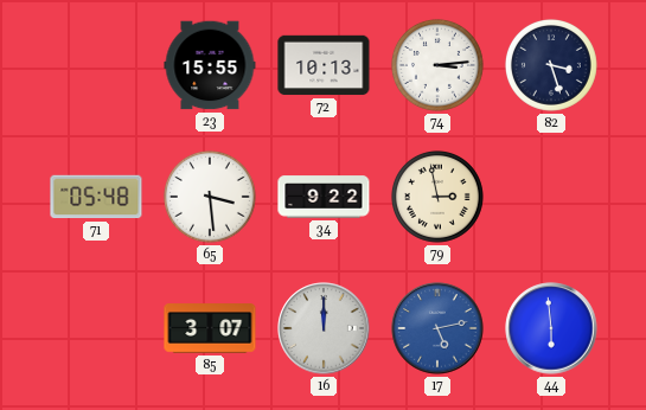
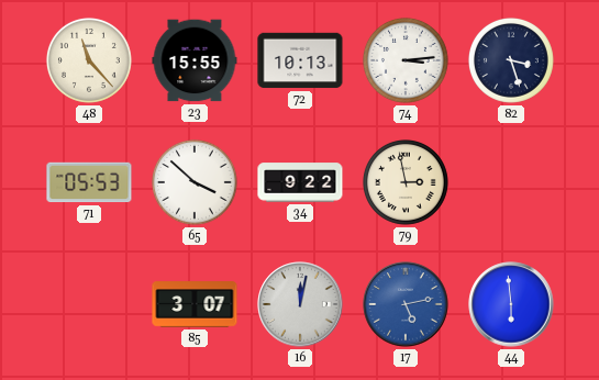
48: none -> 11:23
71: 05:48 -> 05:53
65: 3:29 -> 3:52
16: 12:00 -> 12:02
